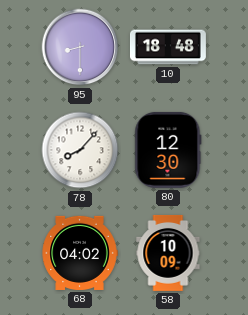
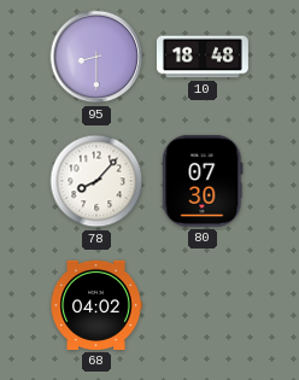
80: 12:30 -> 07:30
58: 10:09 -> none
